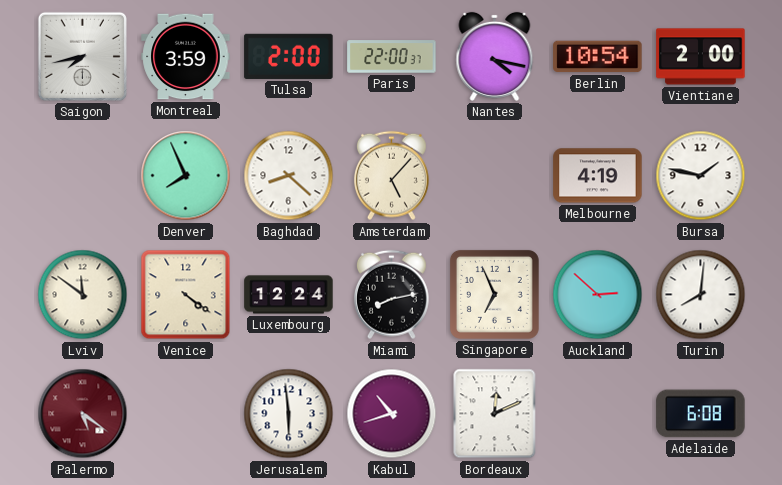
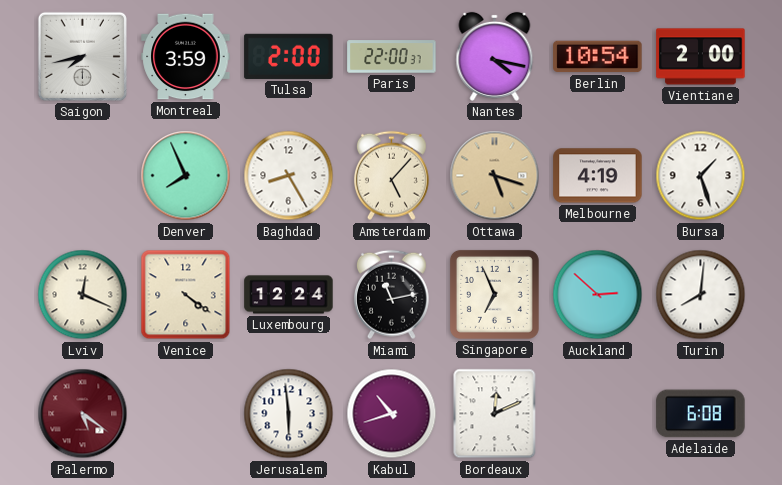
Baghdad: 8:22 -> 8:25
Ottawa: none -> 5:18
Bursa: 1:47 -> 1:27
Lviv: 11:51 -> 12:19
Miami: 8:13 -> 11:13
